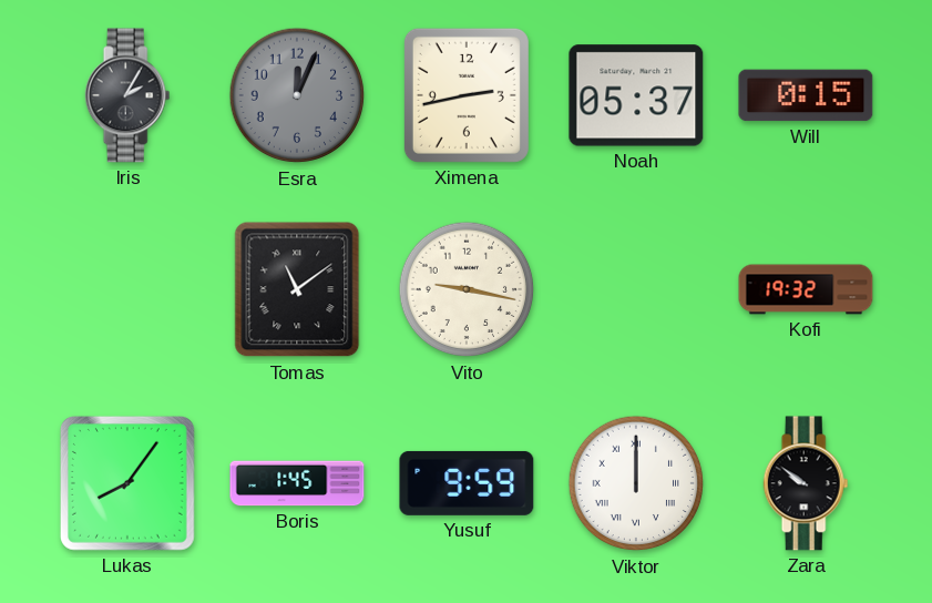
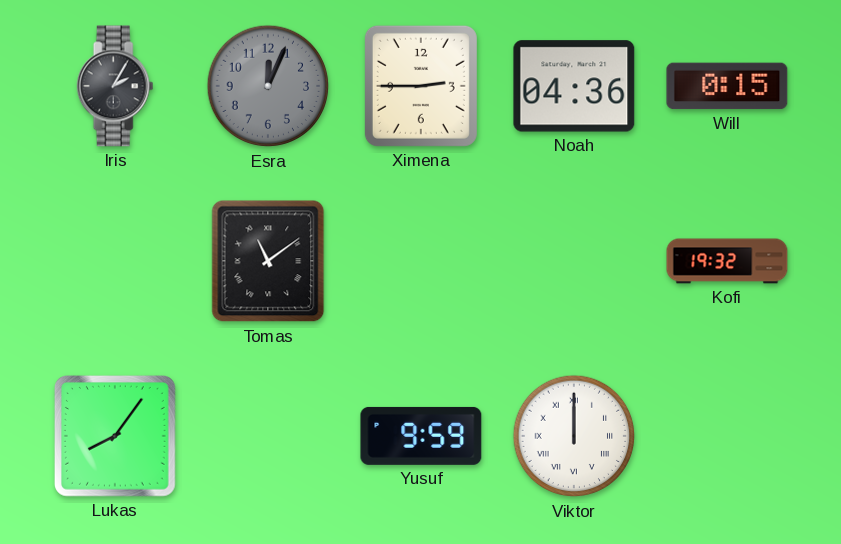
Ximena: 2:43 -> 2:45
Noah: 05:37 -> 04:36
Vito: 9:17 -> none
Boris: 1:45 -> none
Zara: 9:51 -> none
